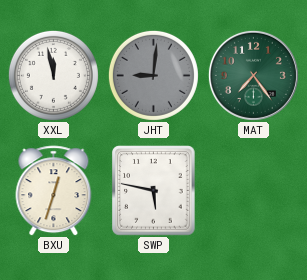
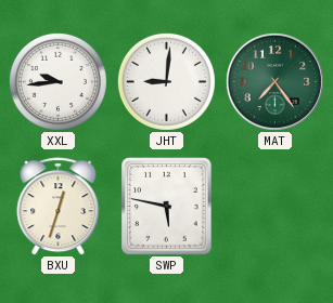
XXL: 11:58 -> 9:44
JHT dial: grey -> white
